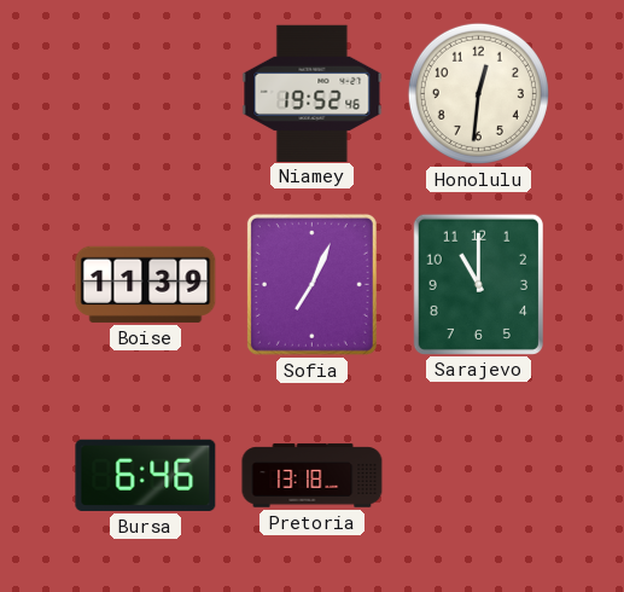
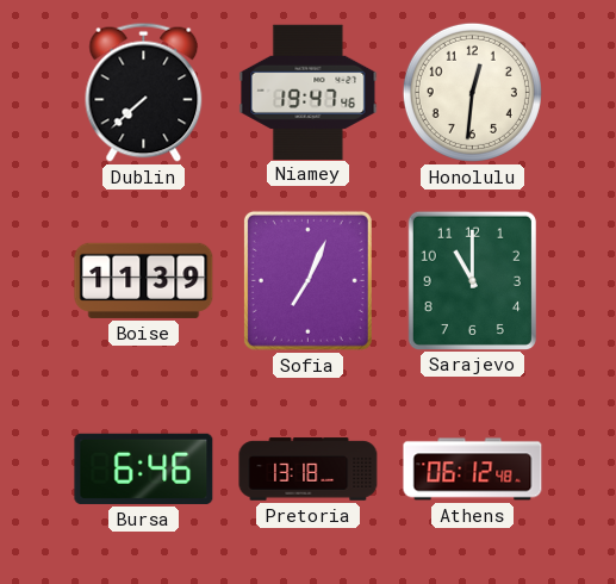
Dublin: none -> 7:38
Niamey: 19:52 -> 19:47
Athens: none -> 06:12
